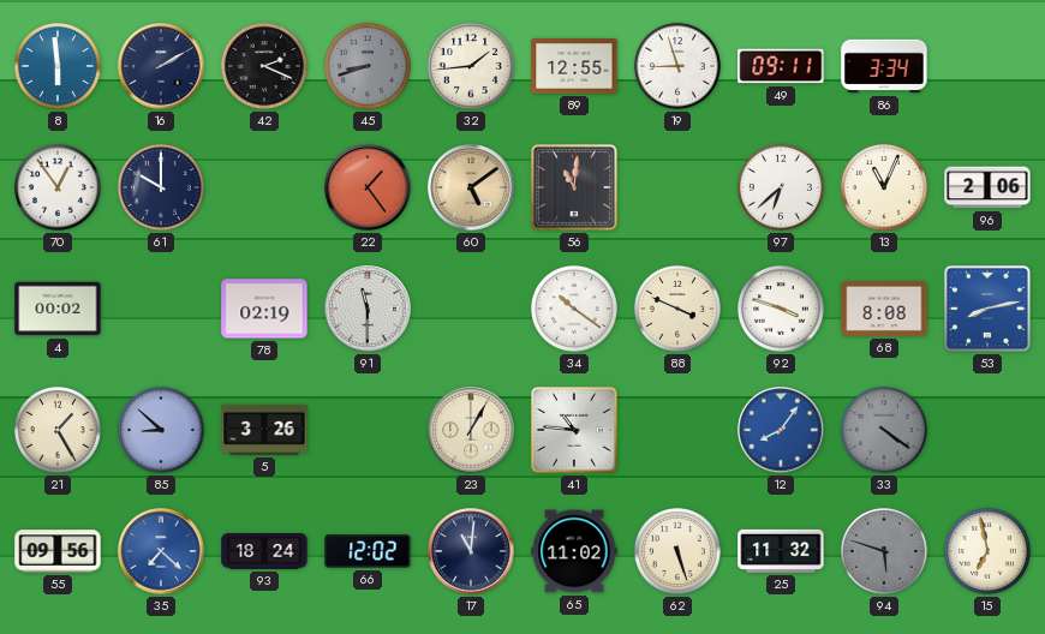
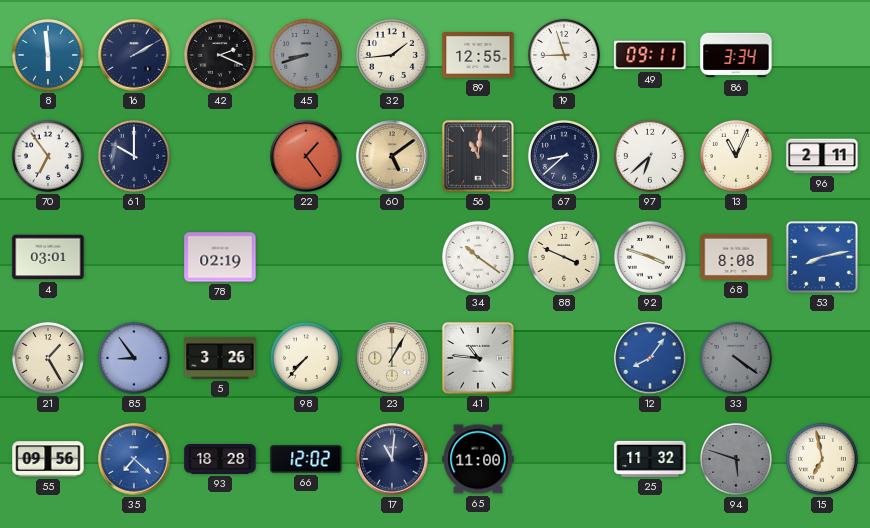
70: 12:54 -> 6:54
67: none -> 8:38
96: 2:06 -> 2:11
4: 00:02 -> 03:01
91: 11:30 -> none
85: 8:52 -> 8:54
98: none -> 7:37
93: 18:24 -> 18:28
65: 11:02 -> 11:00
62: 5:27 -> none
